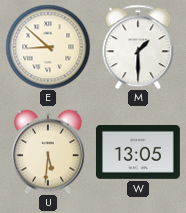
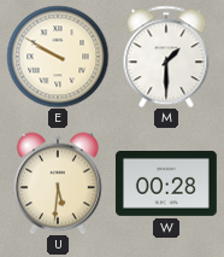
E: 8:52 -> 9:50
W: 13:05 -> 00:28
